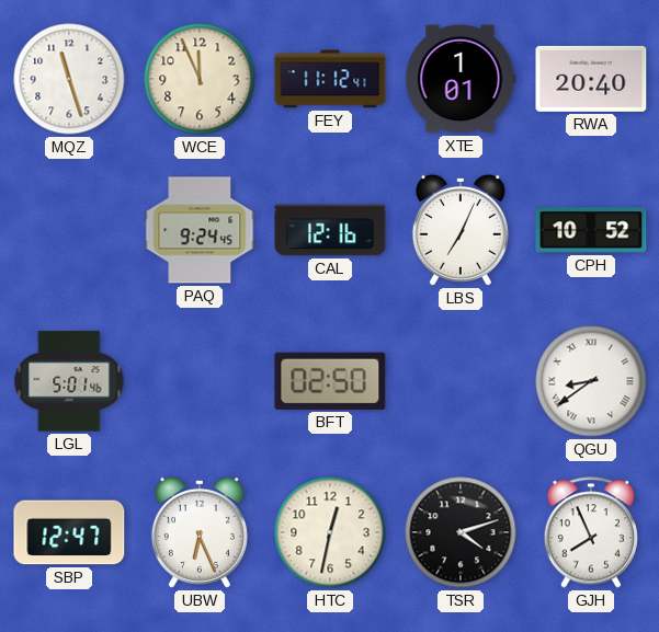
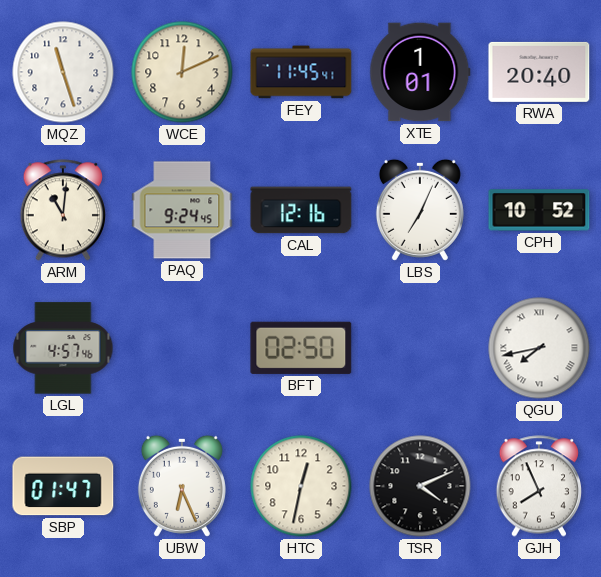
WCE: 11:56 -> 12:11
FEY: 11:12 -> 11:45
ARM: none -> 11:01
LGL: 5:01 -> 4:57
QGU: 8:39 -> 7:43
SBP: 12:47 -> 01:47
TSR: 4:12 -> 4:11
